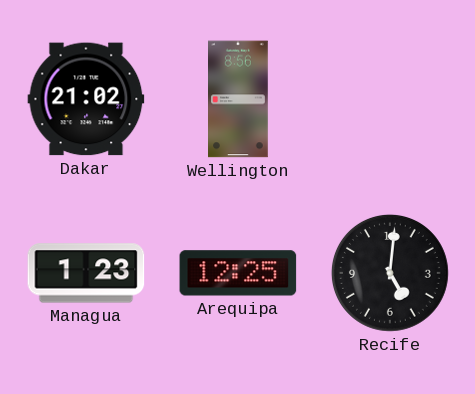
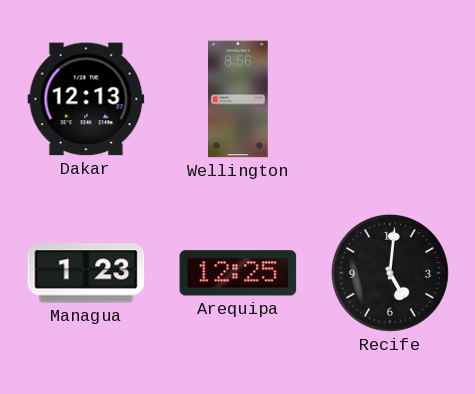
Dakar: 21:02 -> 12:13
